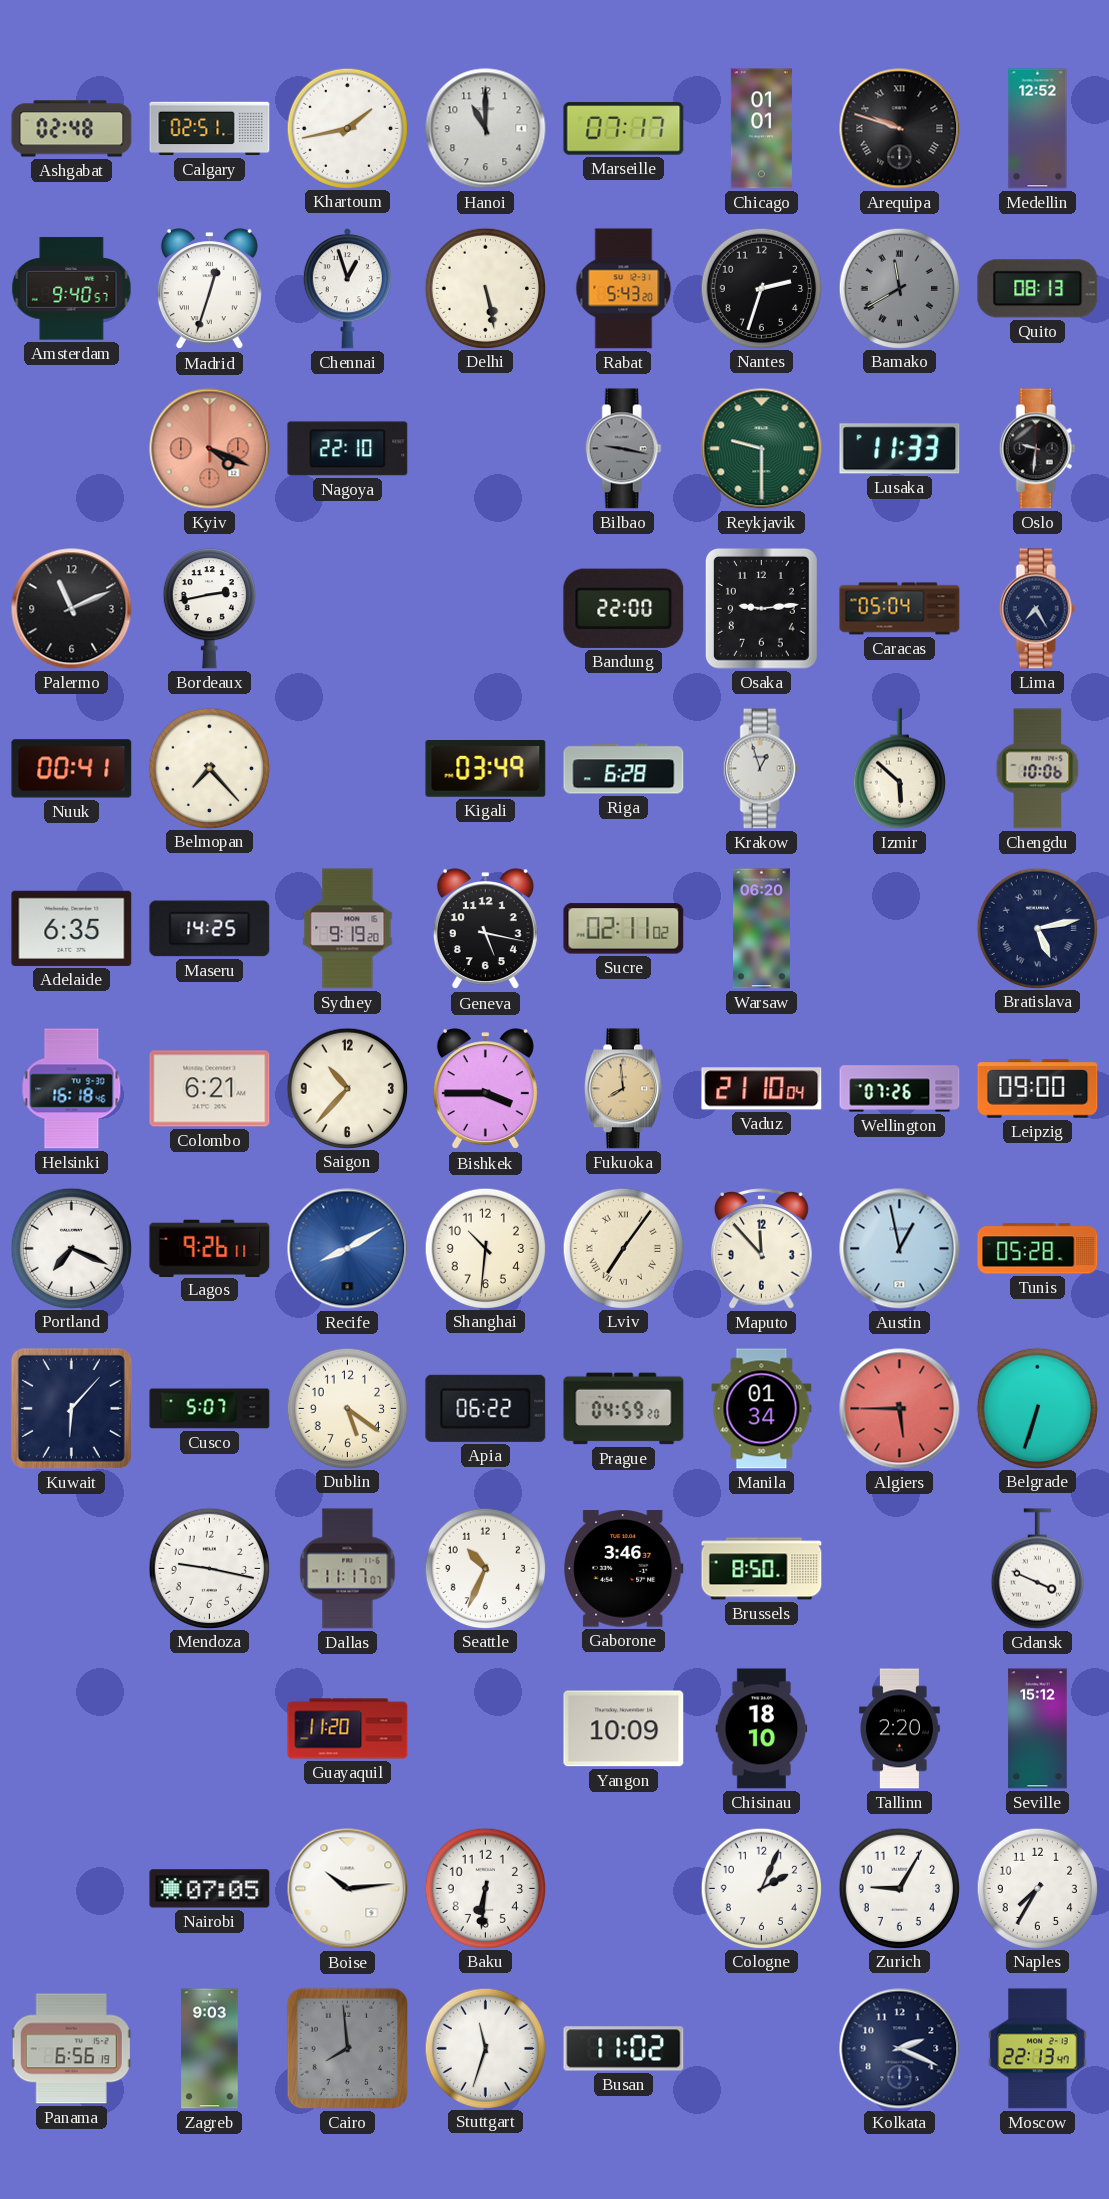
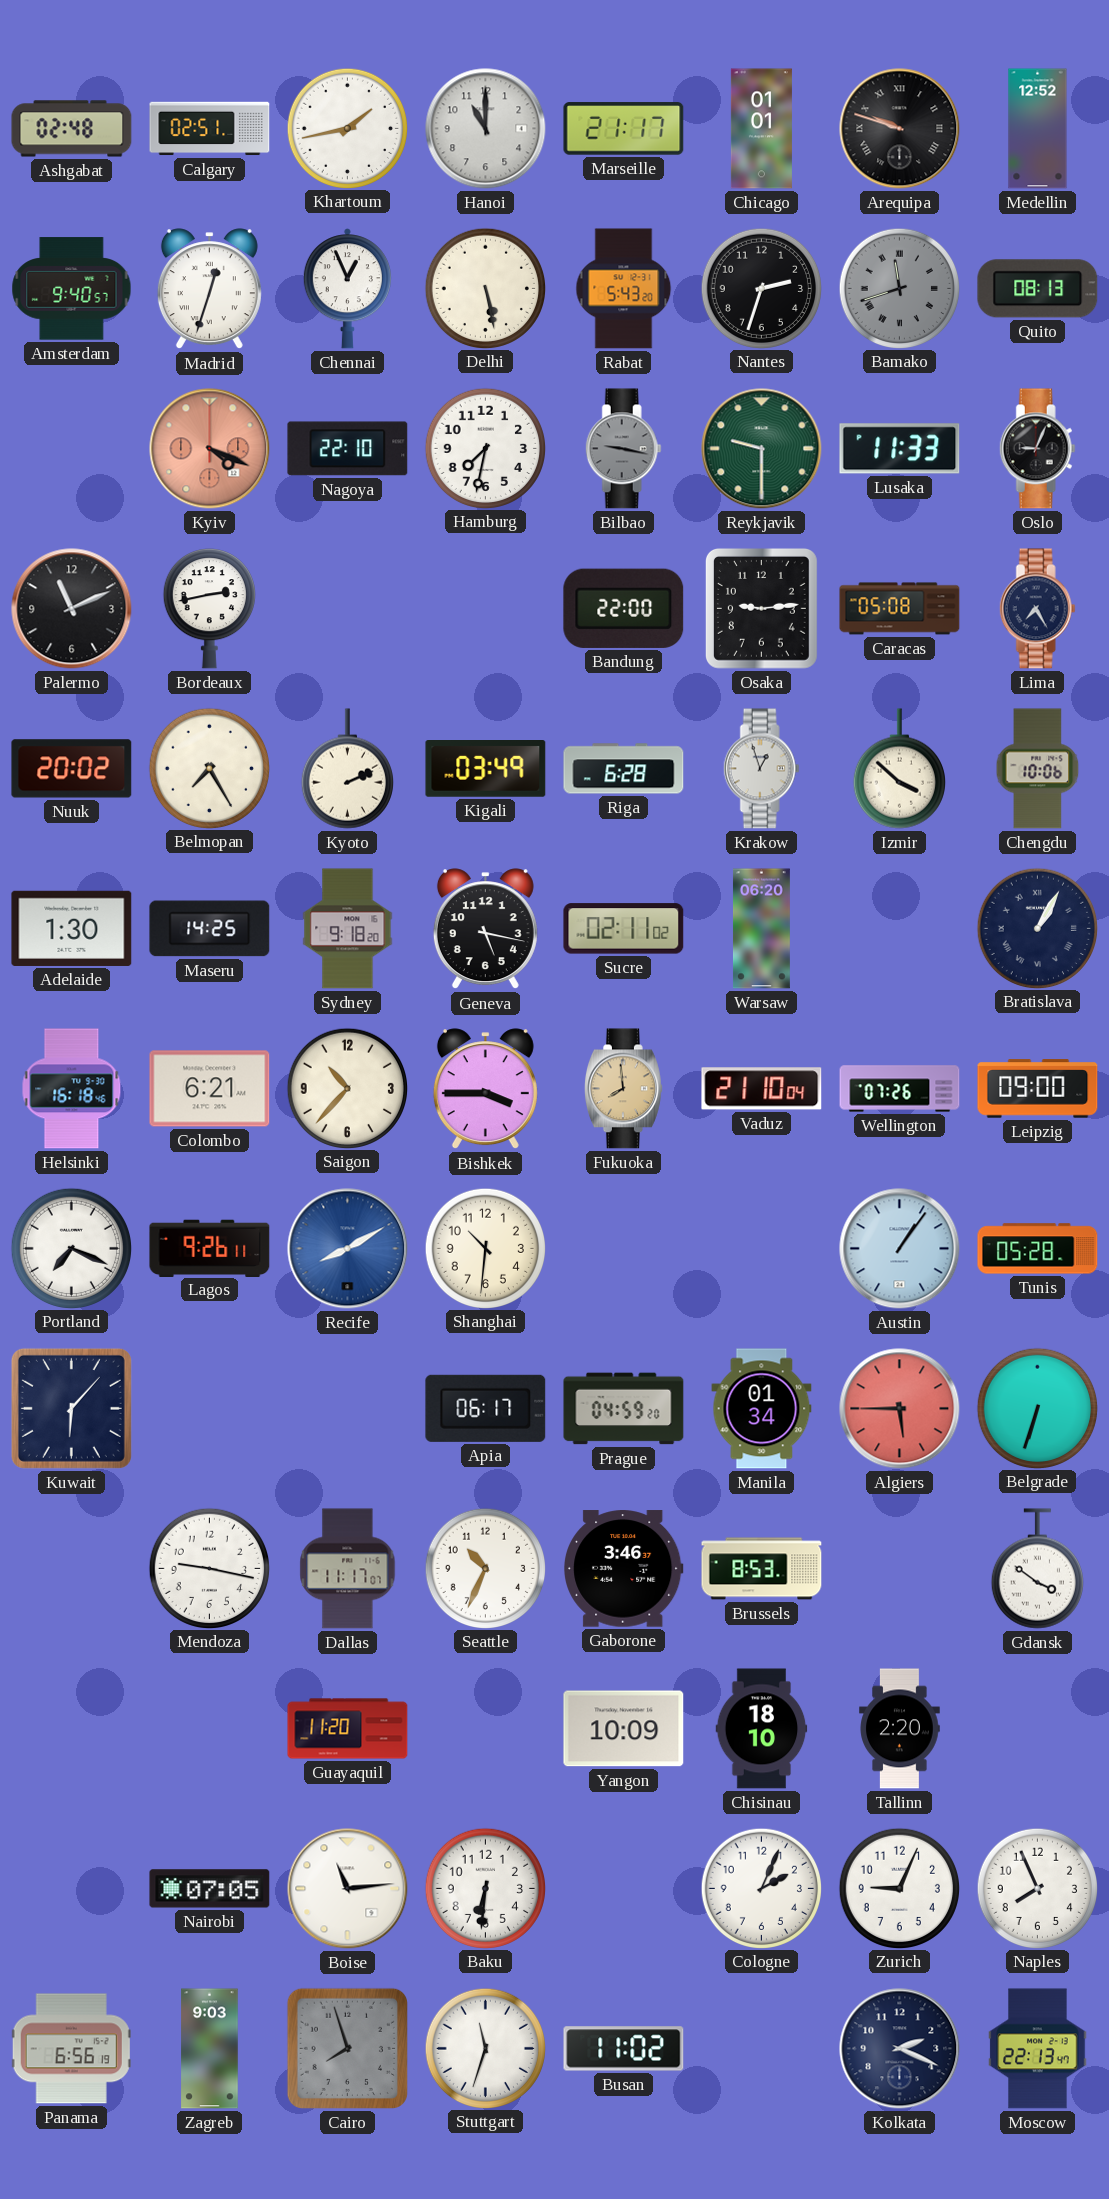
Marseille: 07:17 -> 21:17
Chennai: 12:57 -> 12:56
Bamako: 11:40 -> 11:42
Hamburg: none -> 7:32
Oslo: 9:31 -> 9:04
Caracas: 05:04 -> 05:08
Nuuk: 00:41 -> 20:02
Belmopan: 7:23 -> 7:25
Kyoto: none -> 2:11
Izmir: 5:52 -> 3:52
Adelaide: 6:35 -> 1:30
Sydney: 9:19 -> 9:18
Bratislava: 5:13 -> 1:05
Lviv: 7:06 -> none
Maputo: 11:53 -> none
Austin: 12:58 -> 1:06
Cusco: 5:07 -> none
Dublin: 5:21 -> none
Apia: 06:22 -> 06:17
Brussels: 8:50 -> 8:53
Gdansk: 3:49 -> 3:51
Seville: 15:12 -> none
Boise: 10:14 -> 11:14
Zurich: 9:05 -> 9:04
Naples: 7:35 -> 7:56
Cairo: 7:59 -> 7:57
